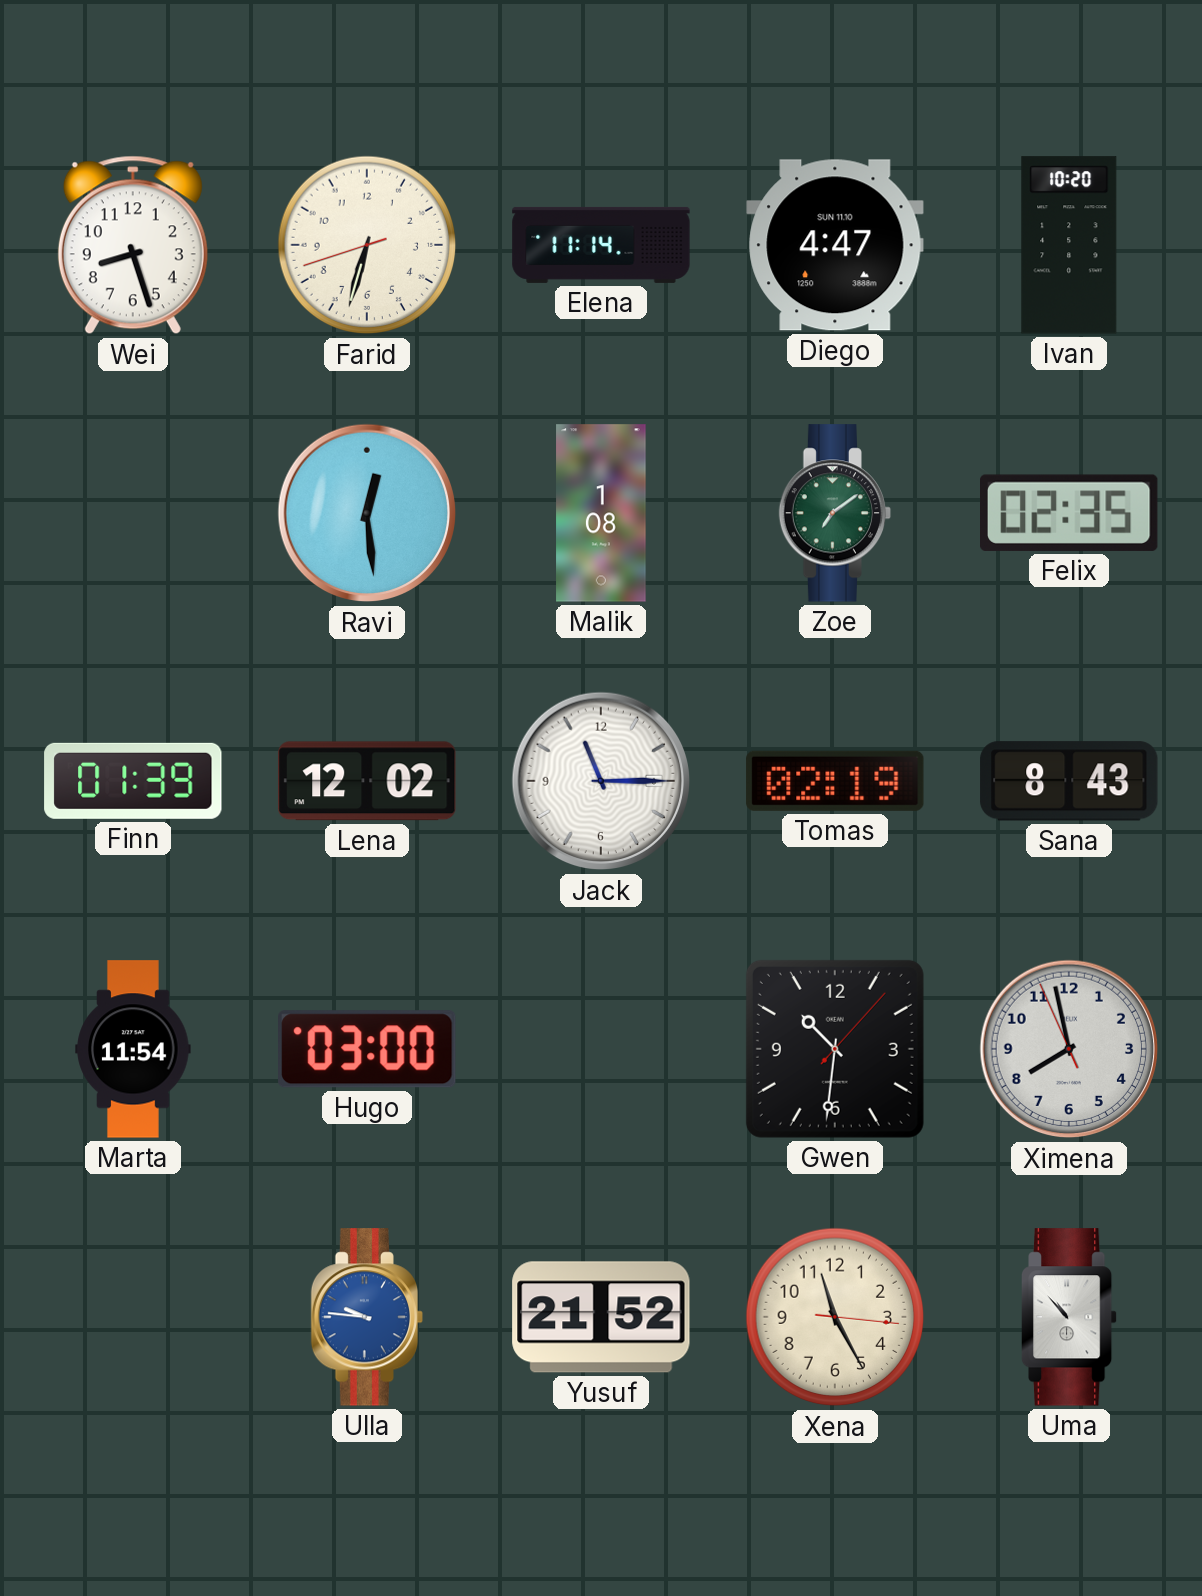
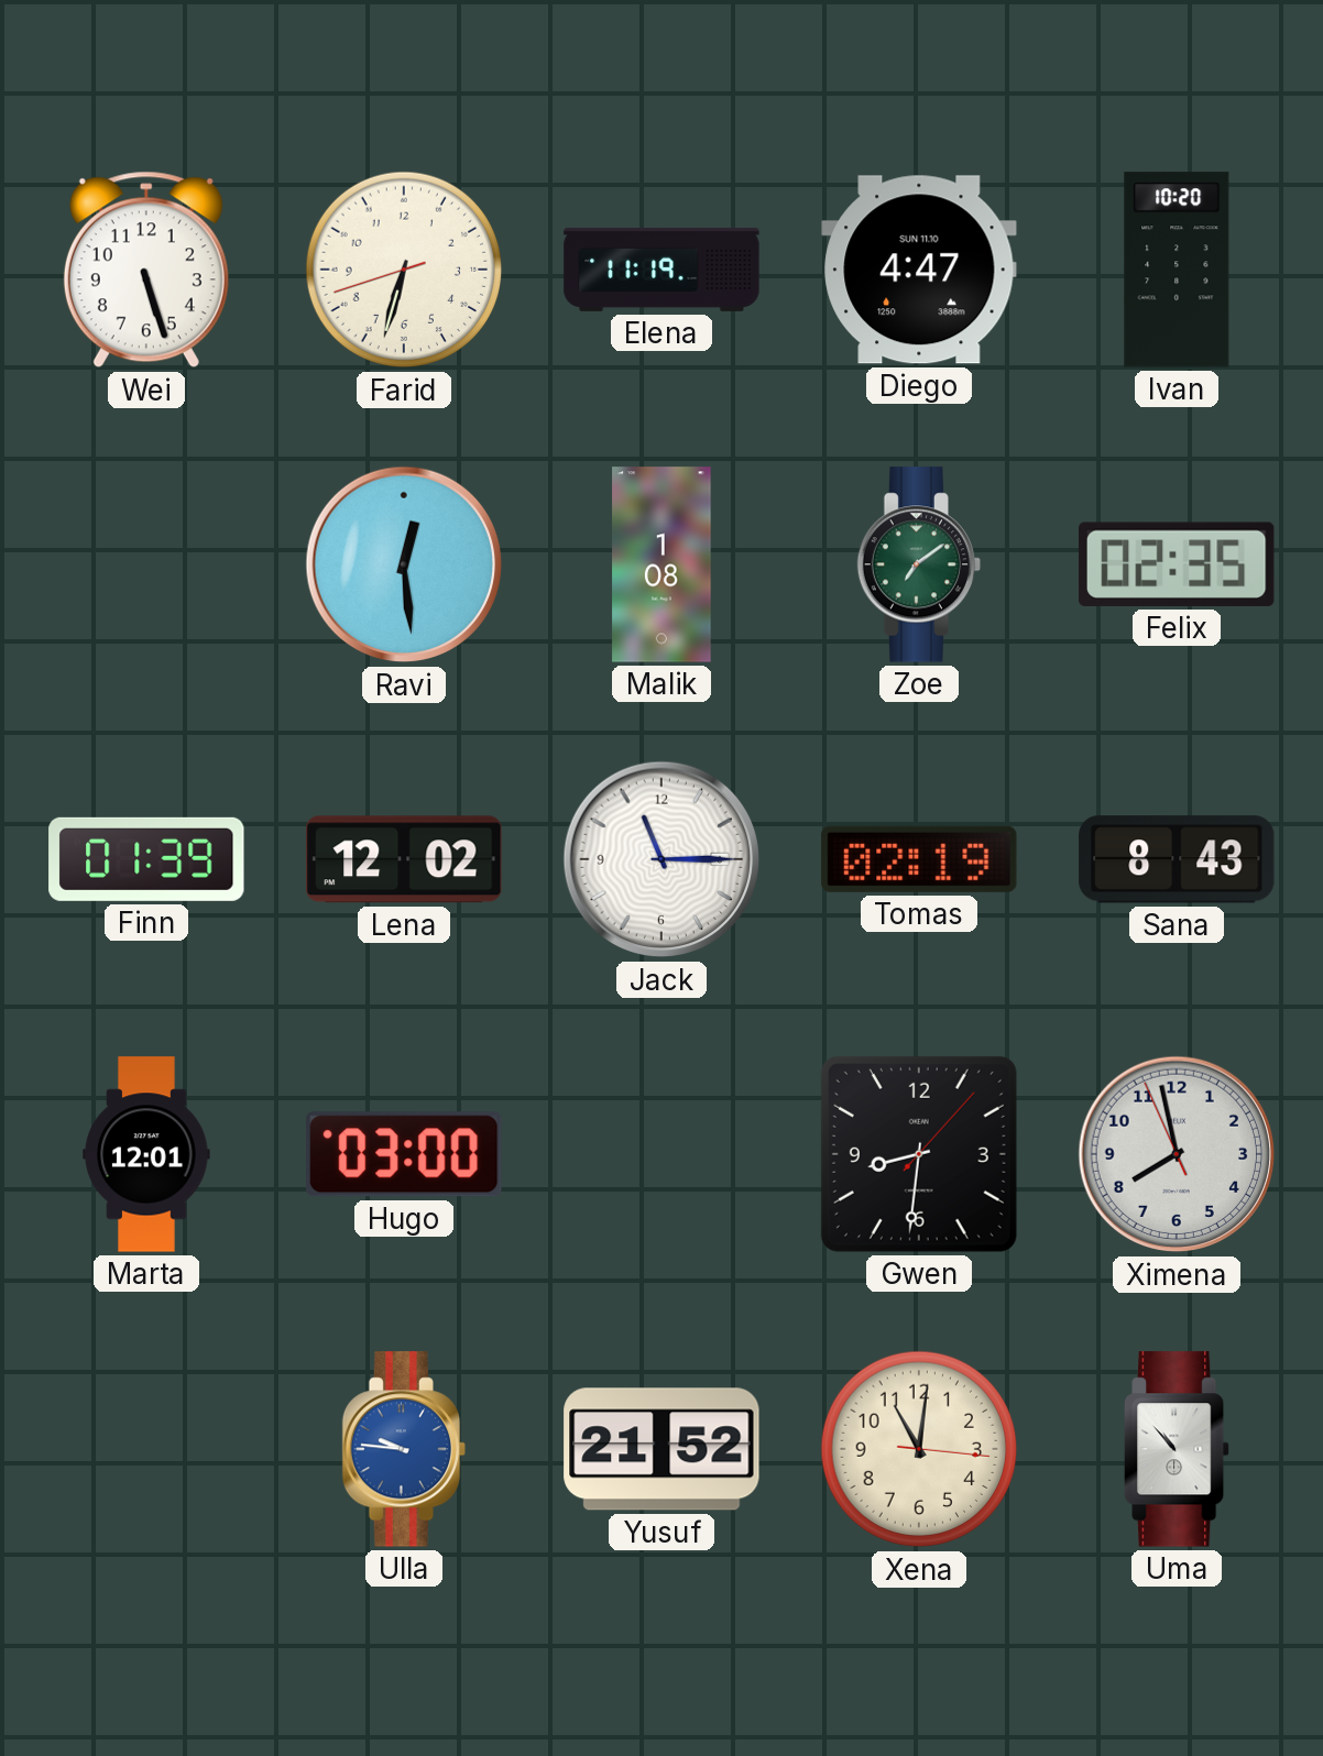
Wei: 8:27 -> 5:27
Elena: 11:14 -> 11:19
Marta: 11:54 -> 12:01
Gwen: 10:31 -> 8:31
Xena: 11:25 -> 11:01
